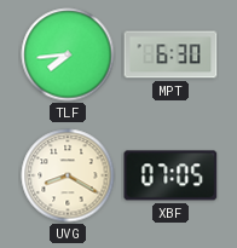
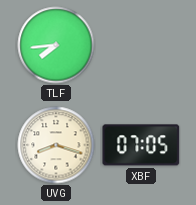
MPT: 6:30 -> none
UVG: 8:20 -> 8:18
